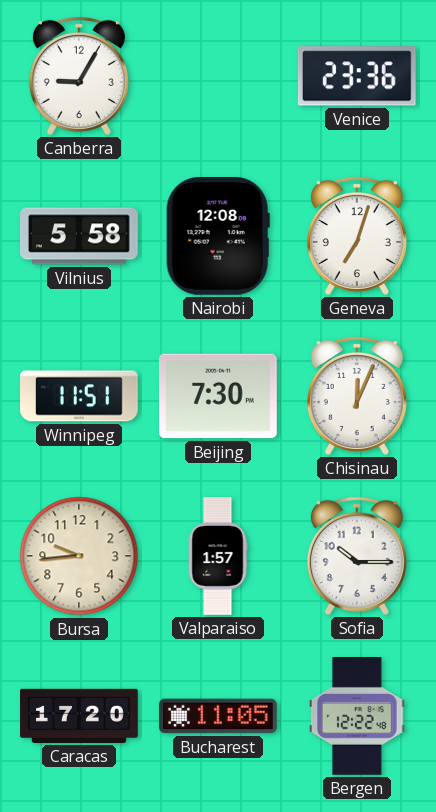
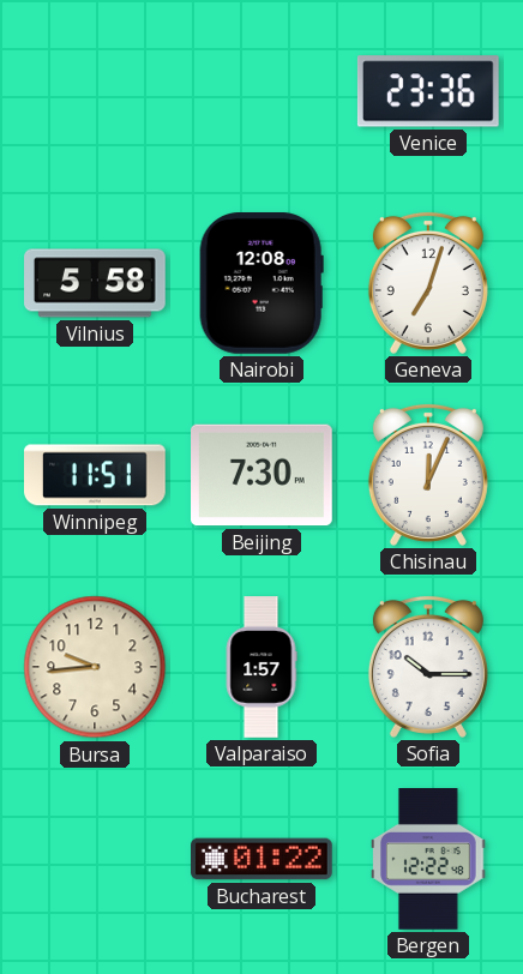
Canberra: 9:05 -> none
Caracas: 17:20 -> none
Bucharest: 11:05 -> 01:22
